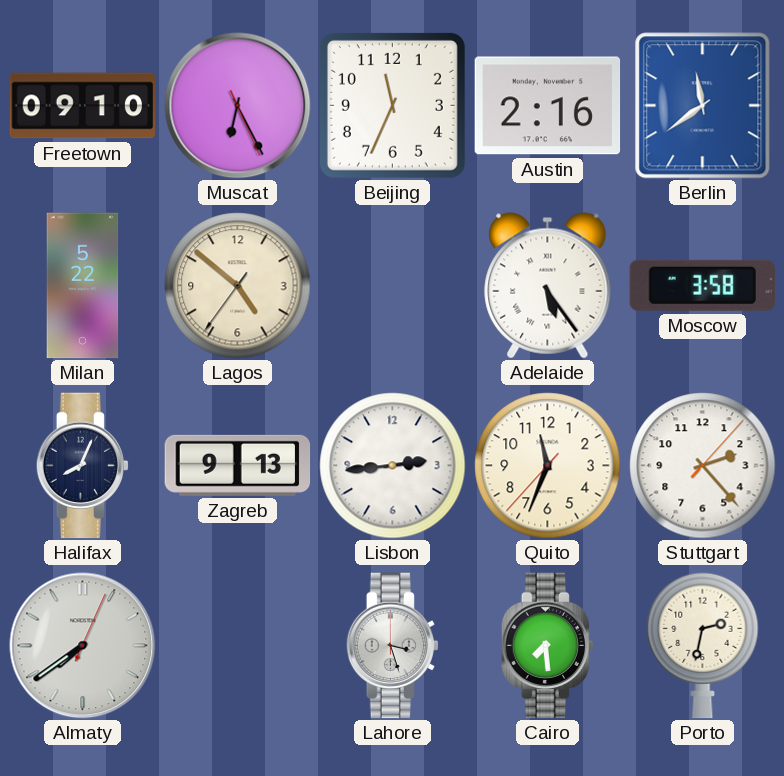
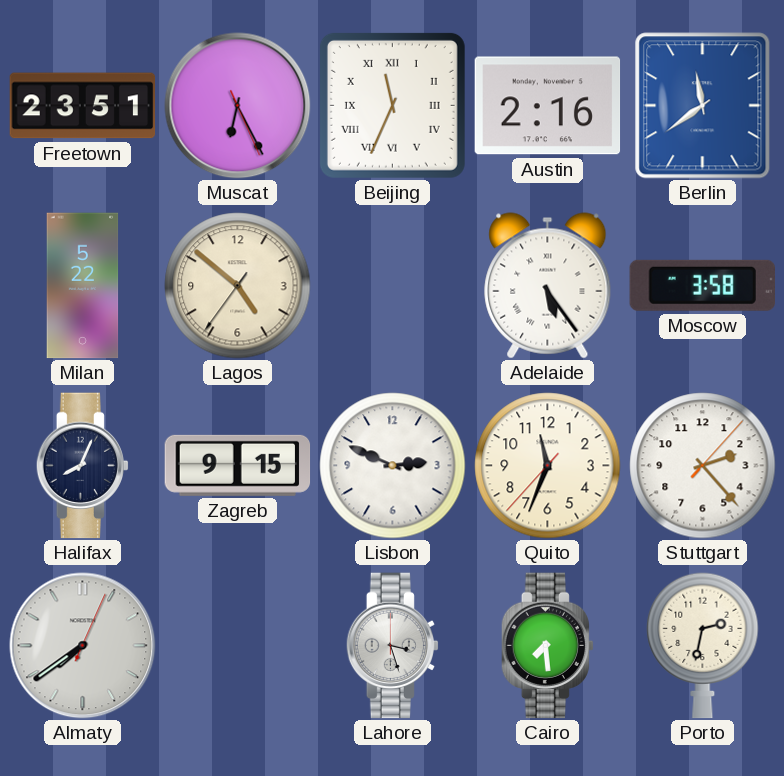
Freetown: 09:10 -> 23:51
Beijing numerals: Arabic -> Roman
Zagreb: 9:13 -> 9:15
Lisbon: 2:44 -> 2:49
